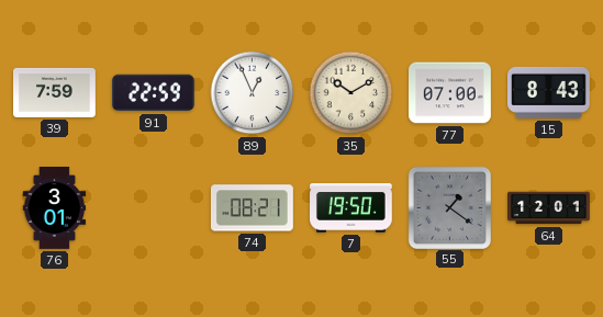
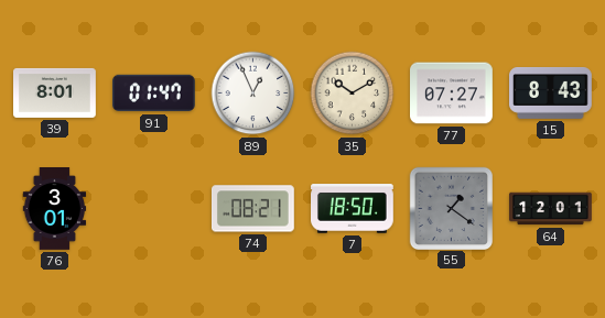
39: 7:59 -> 8:01
91: 22:59 -> 01:47
77: 07:00 -> 07:27
7: 19:50 -> 18:50
